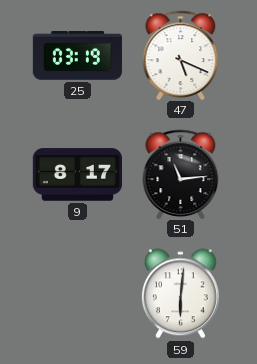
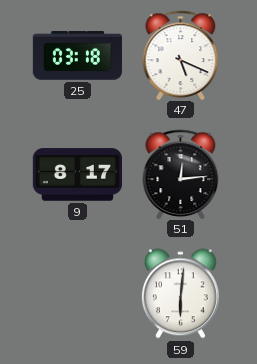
25: 03:19 -> 03:18
51: 11:14 -> 12:14
